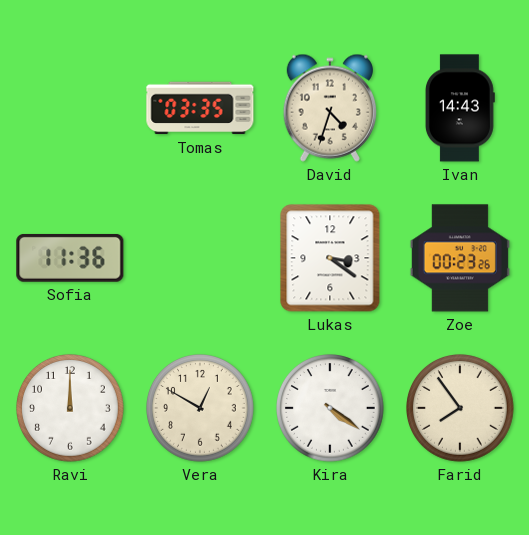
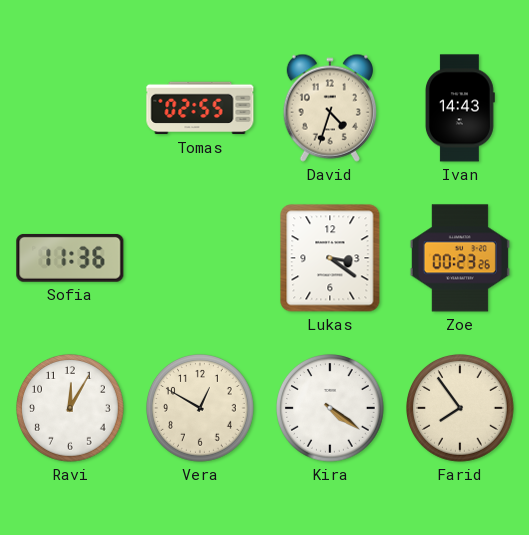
Tomas: 03:35 -> 02:55
Ravi: 12:00 -> 12:05
